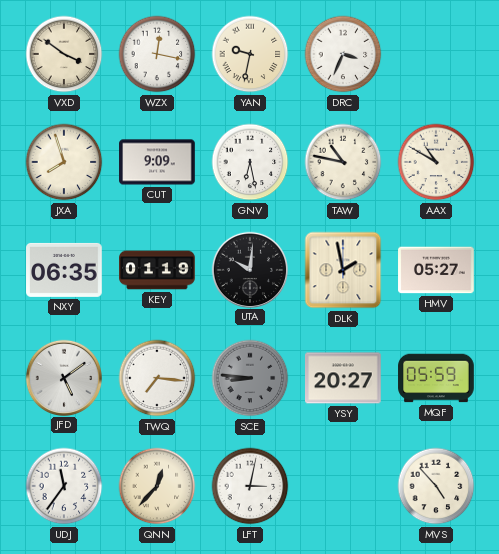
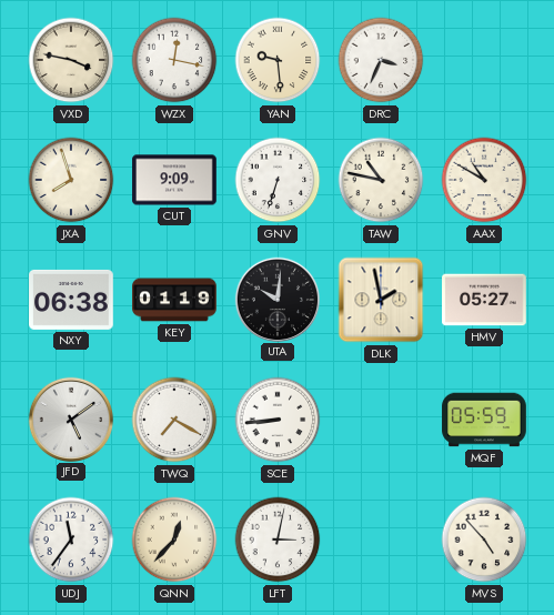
VXD: 3:51 -> 3:47
YAN: 9:32 -> 9:29
GNV: 6:28 -> 6:33
NXY: 06:35 -> 06:38
TWQ: 7:16 -> 7:20
SCE: 8:46 -> 8:44
SCE dial: grey -> white
YSY: 20:27 -> none
